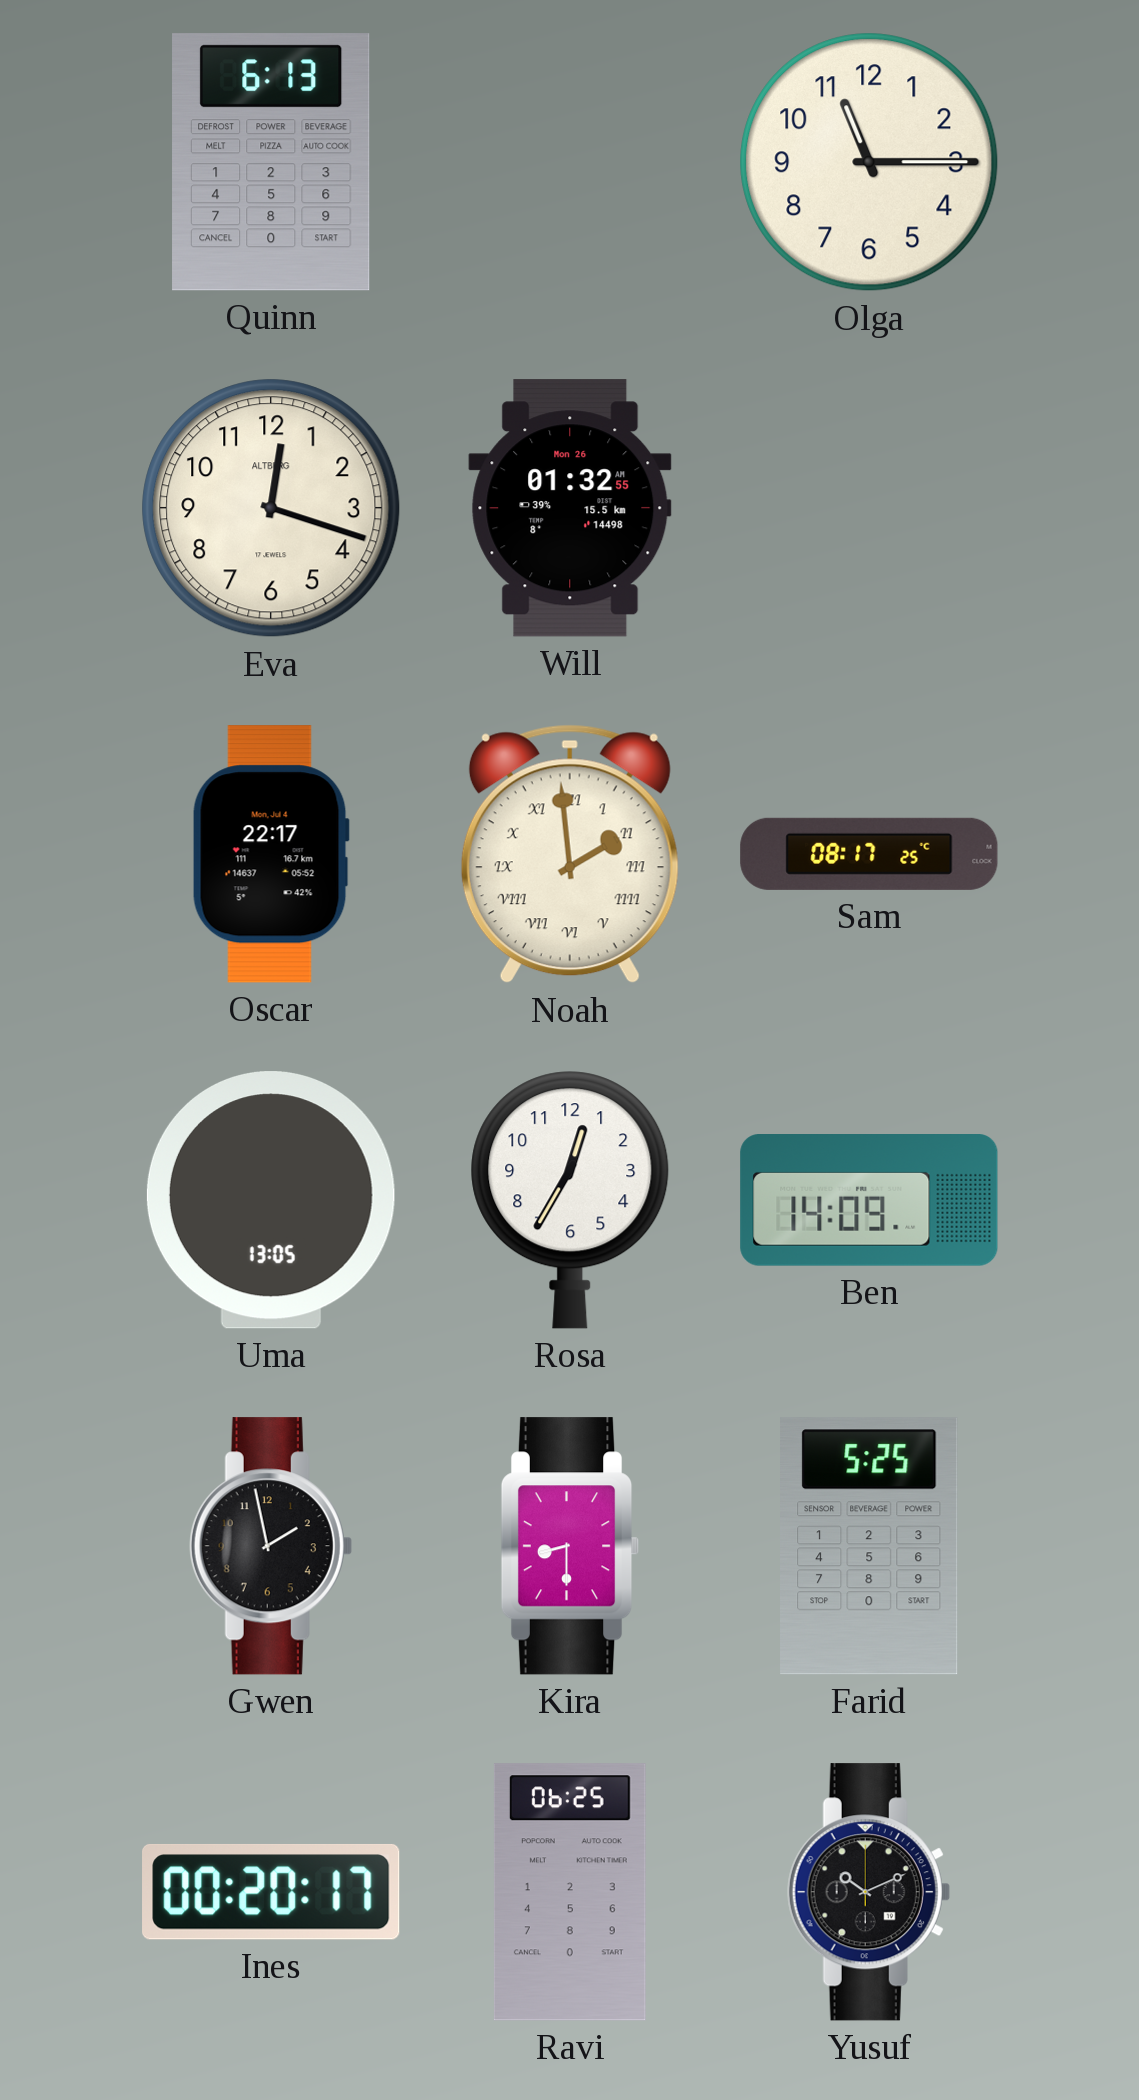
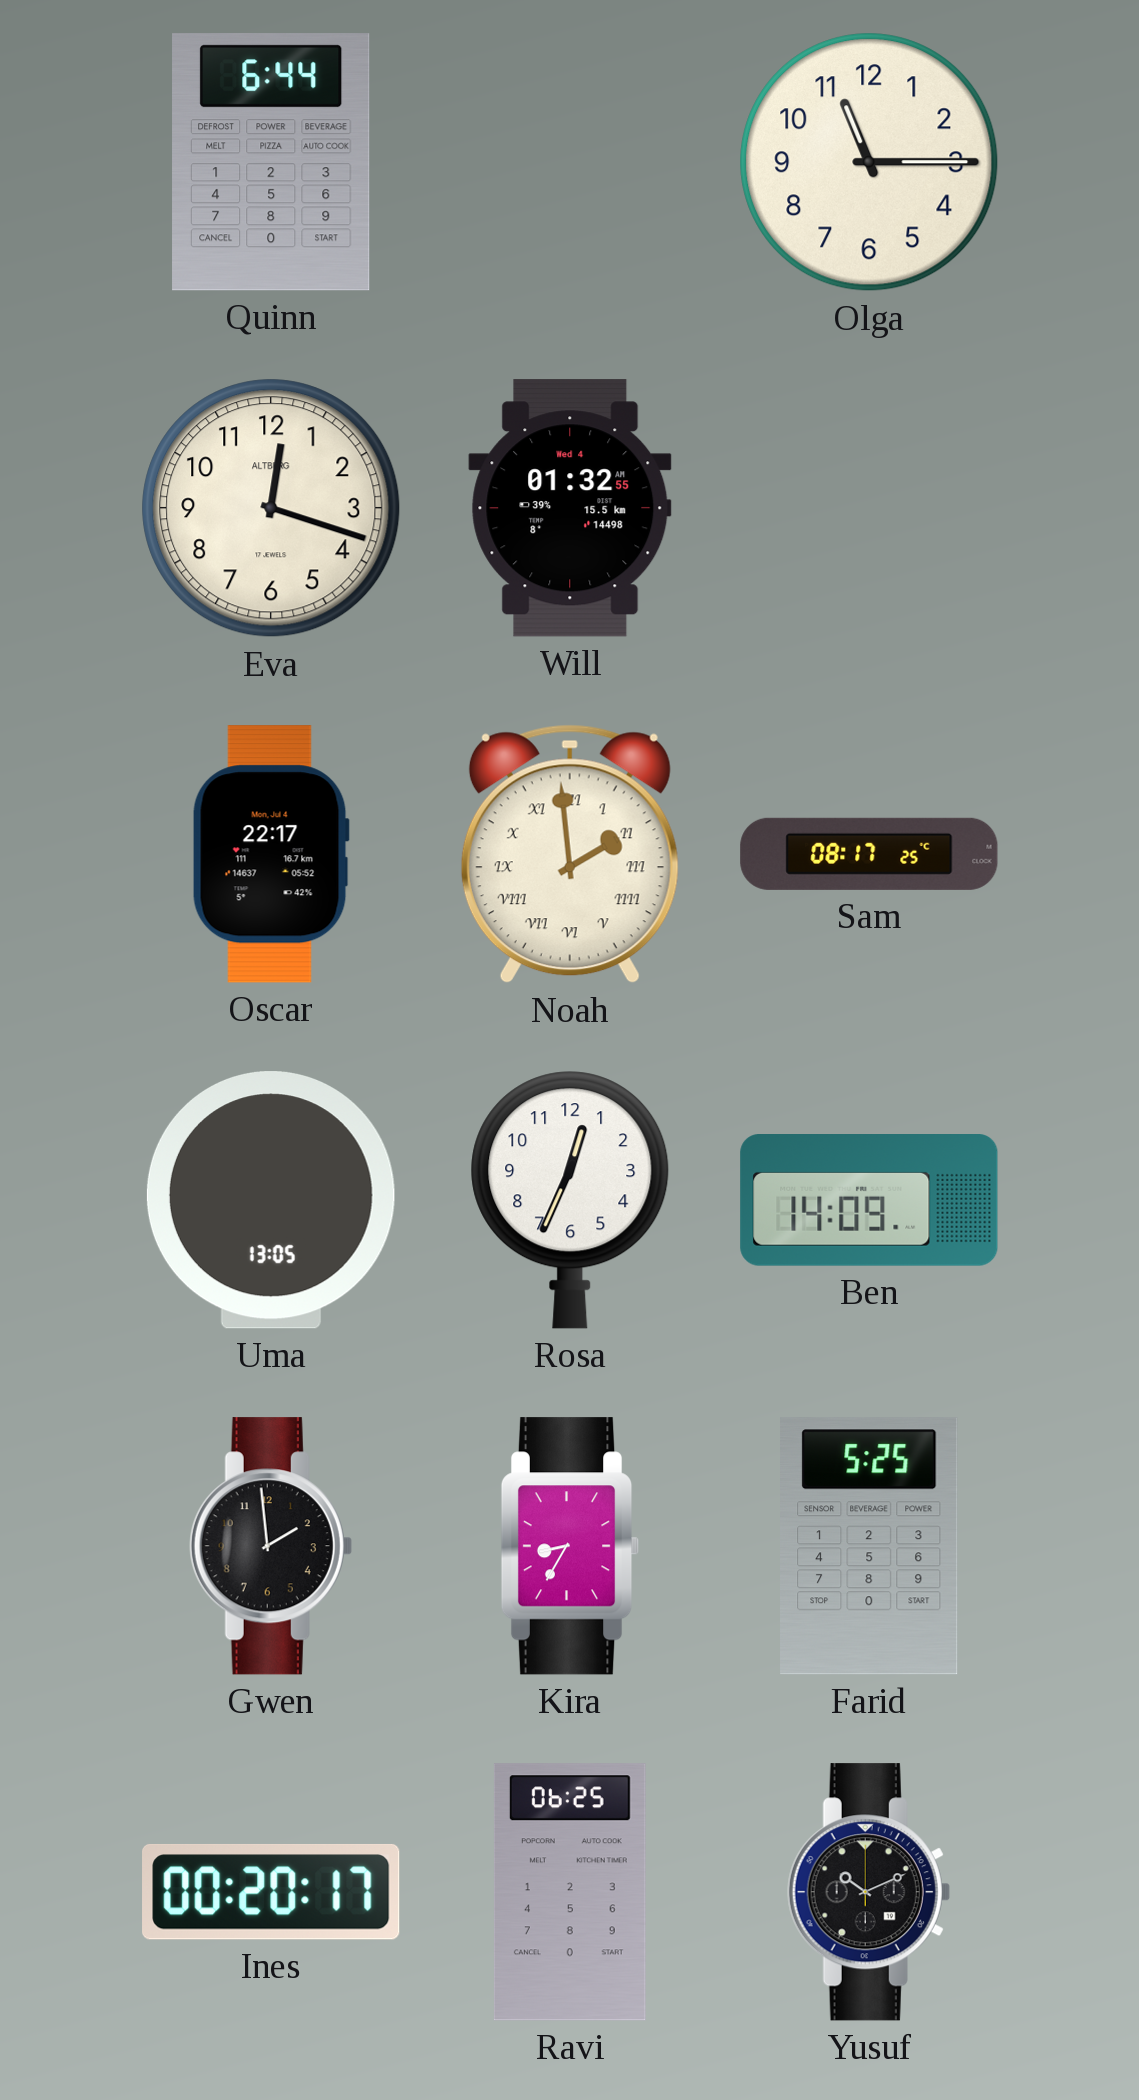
Quinn: 6:13 -> 6:44
Will date: Mon 26 -> Wed 4
Rosa: 12:35 -> 12:34
Gwen: 1:58 -> 1:59
Kira: 8:30 -> 8:35
